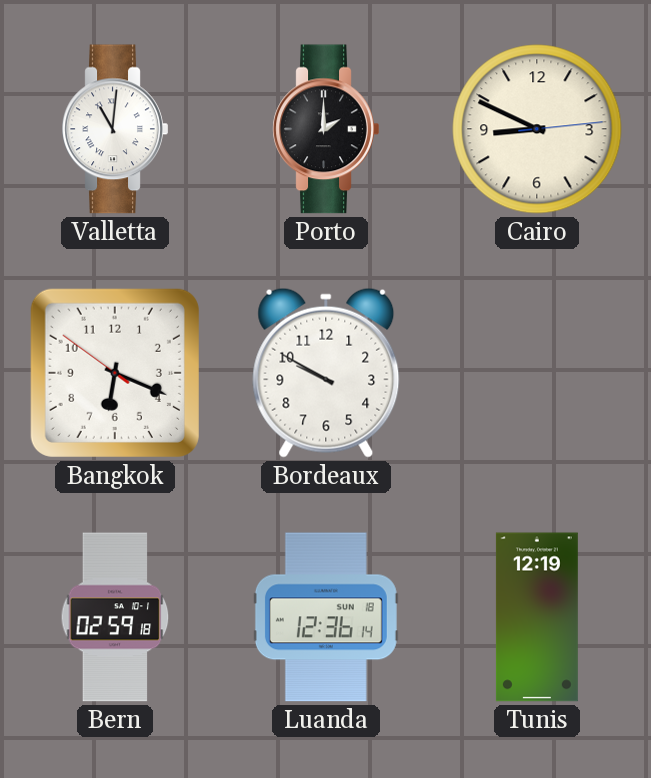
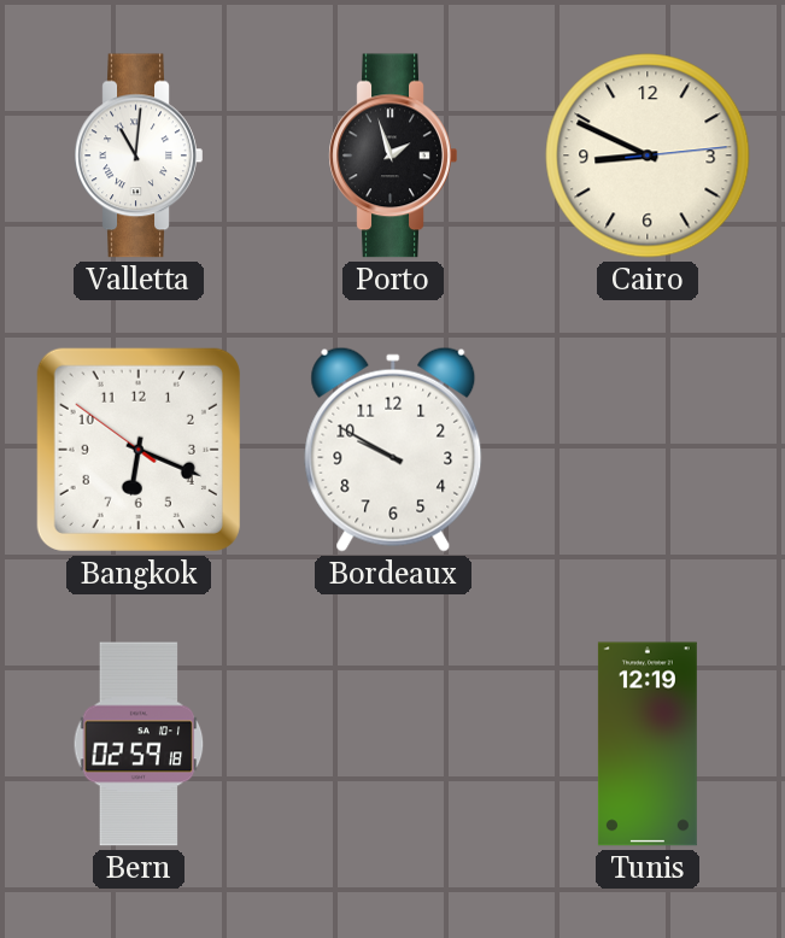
Porto: 2:00 -> 1:57
Luanda: 12:36 -> none
